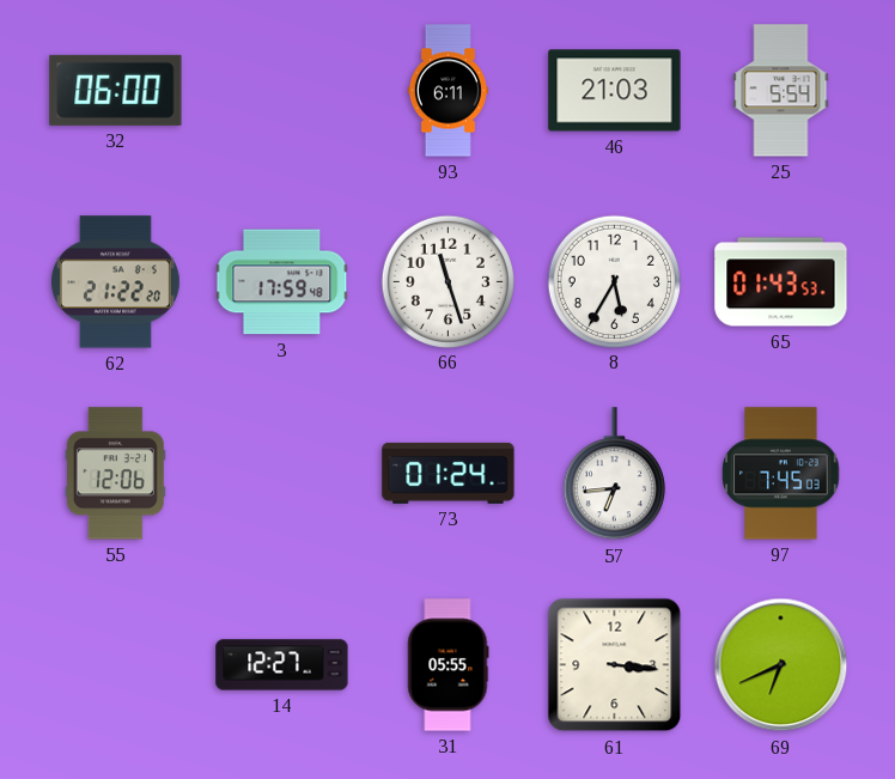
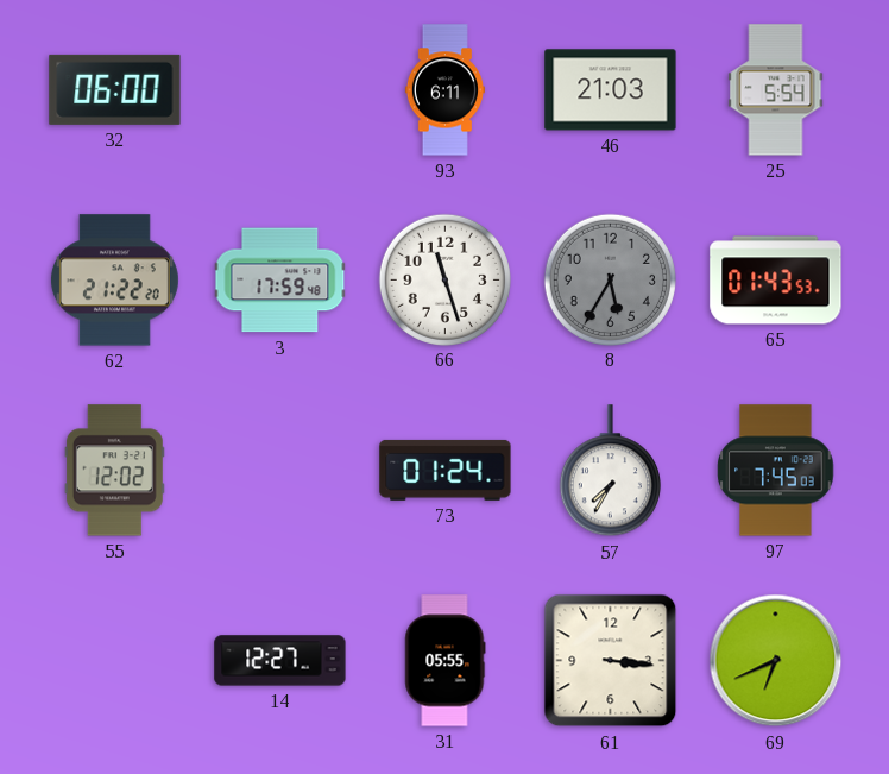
8 dial: white -> grey
55: 12:06 -> 12:02
57: 6:44 -> 7:35
